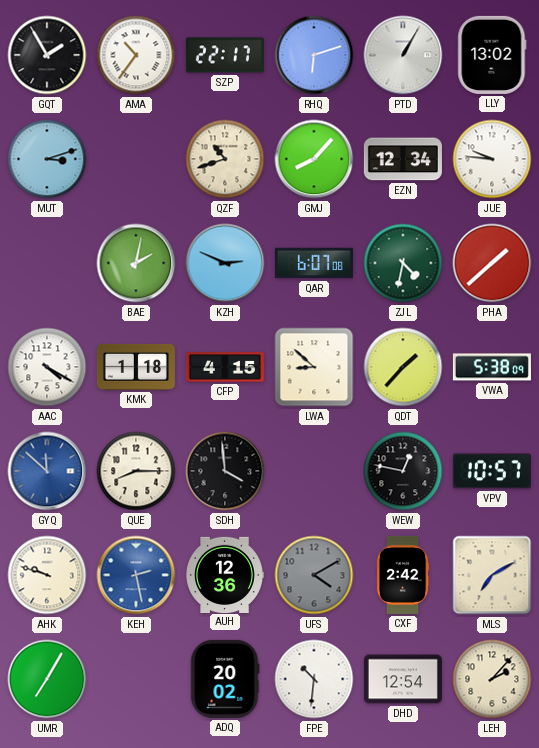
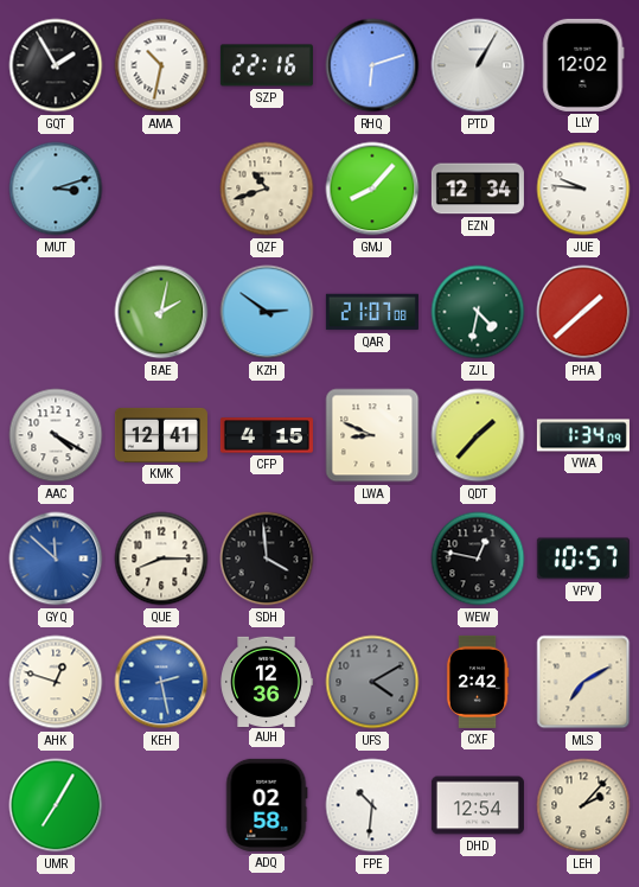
AMA: 10:36 -> 10:32
SZP: 22:17 -> 22:16
LLY: 13:02 -> 12:02
KZH: 2:49 -> 2:51
QAR: 6:07 -> 21:07
KMK: 1:18 -> 12:41
LWA: 8:52 -> 8:49
VWA: 5:38 -> 1:34
AHK: 9:48 -> 12:48
ADQ: 20:02 -> 02:58
